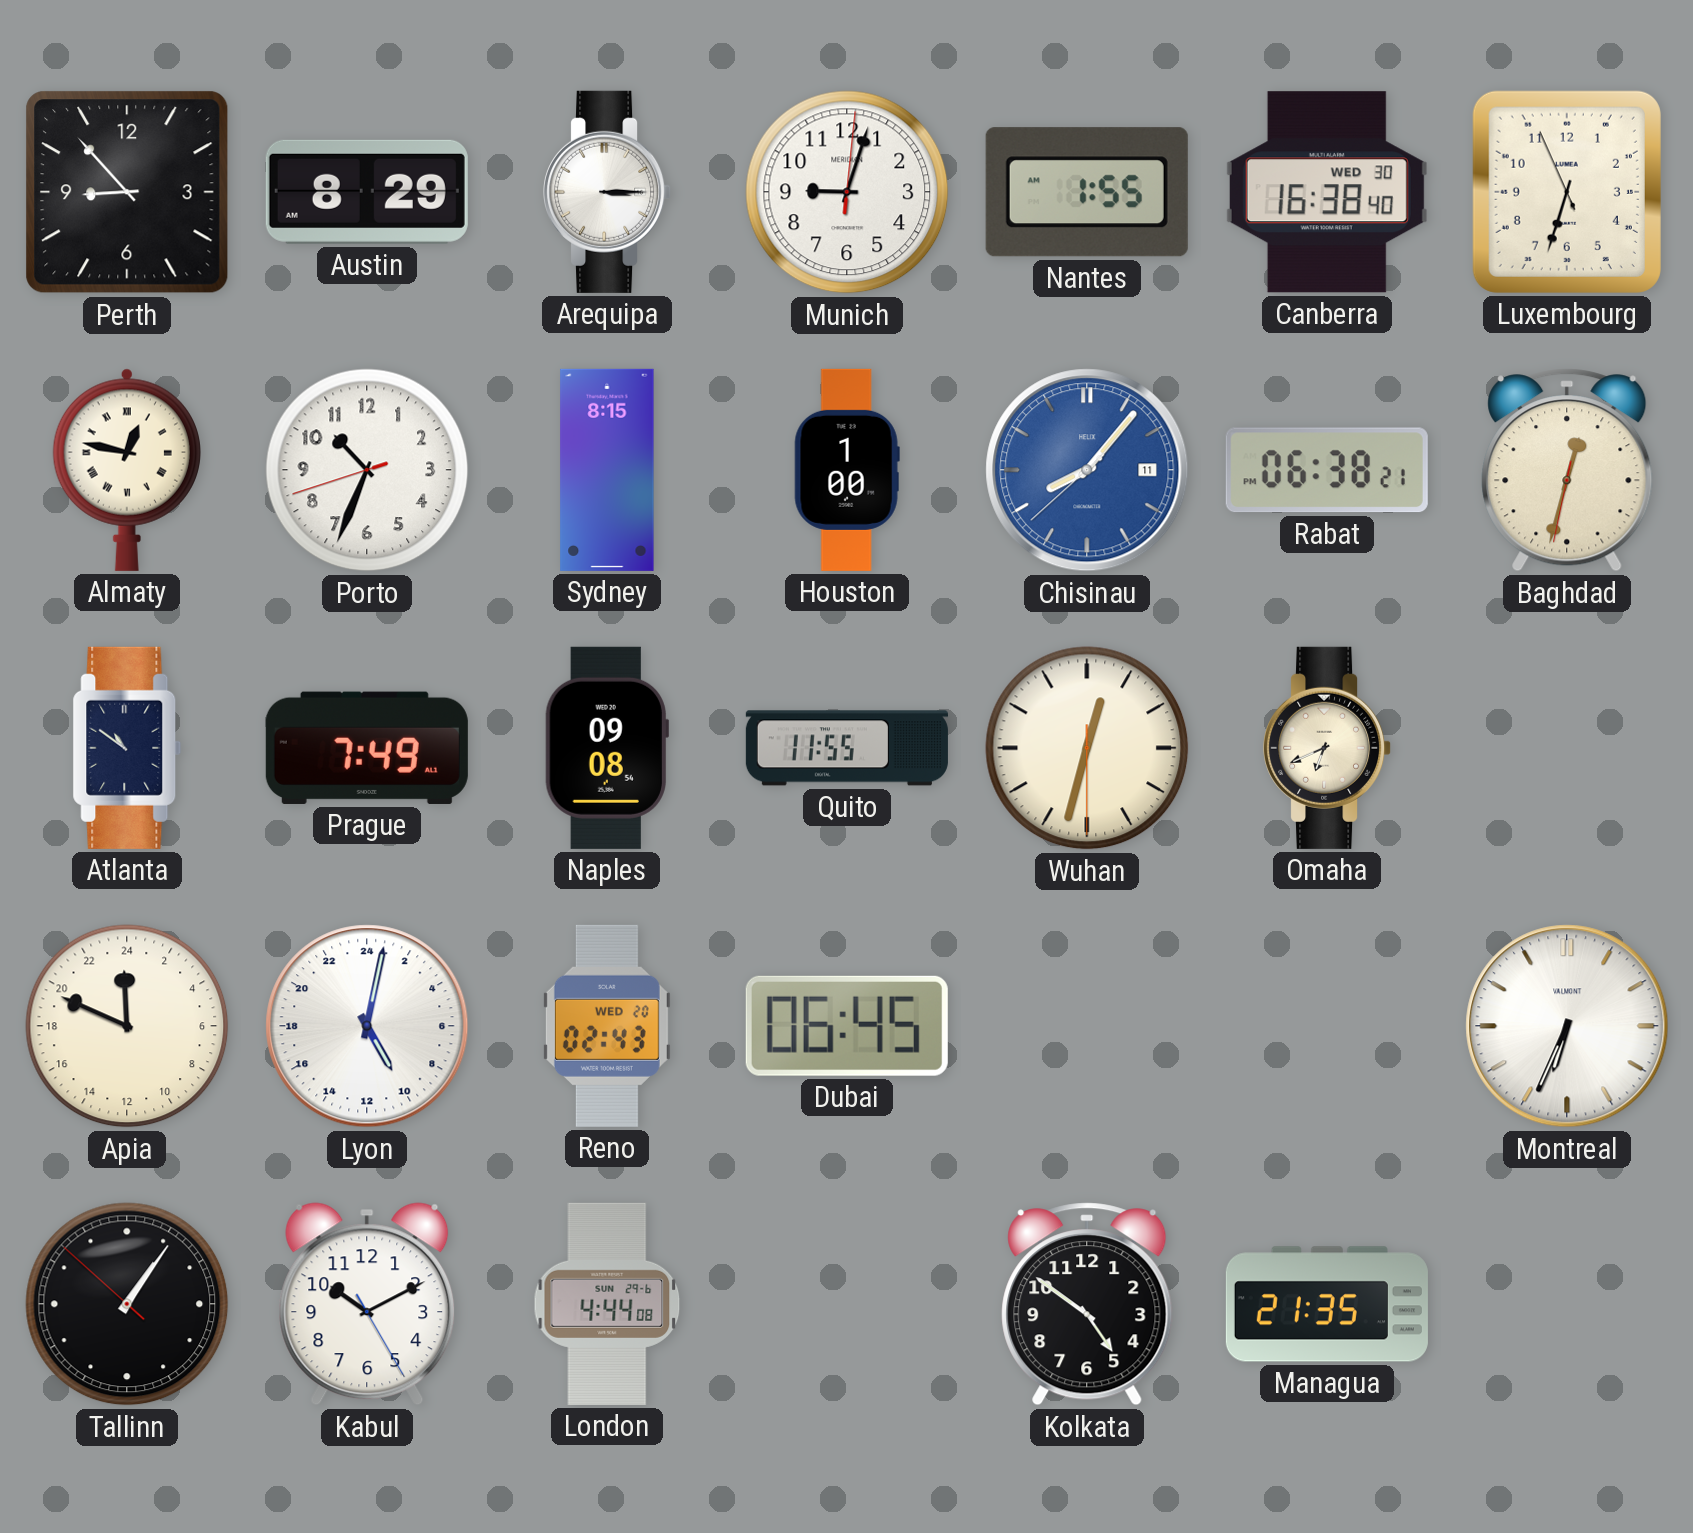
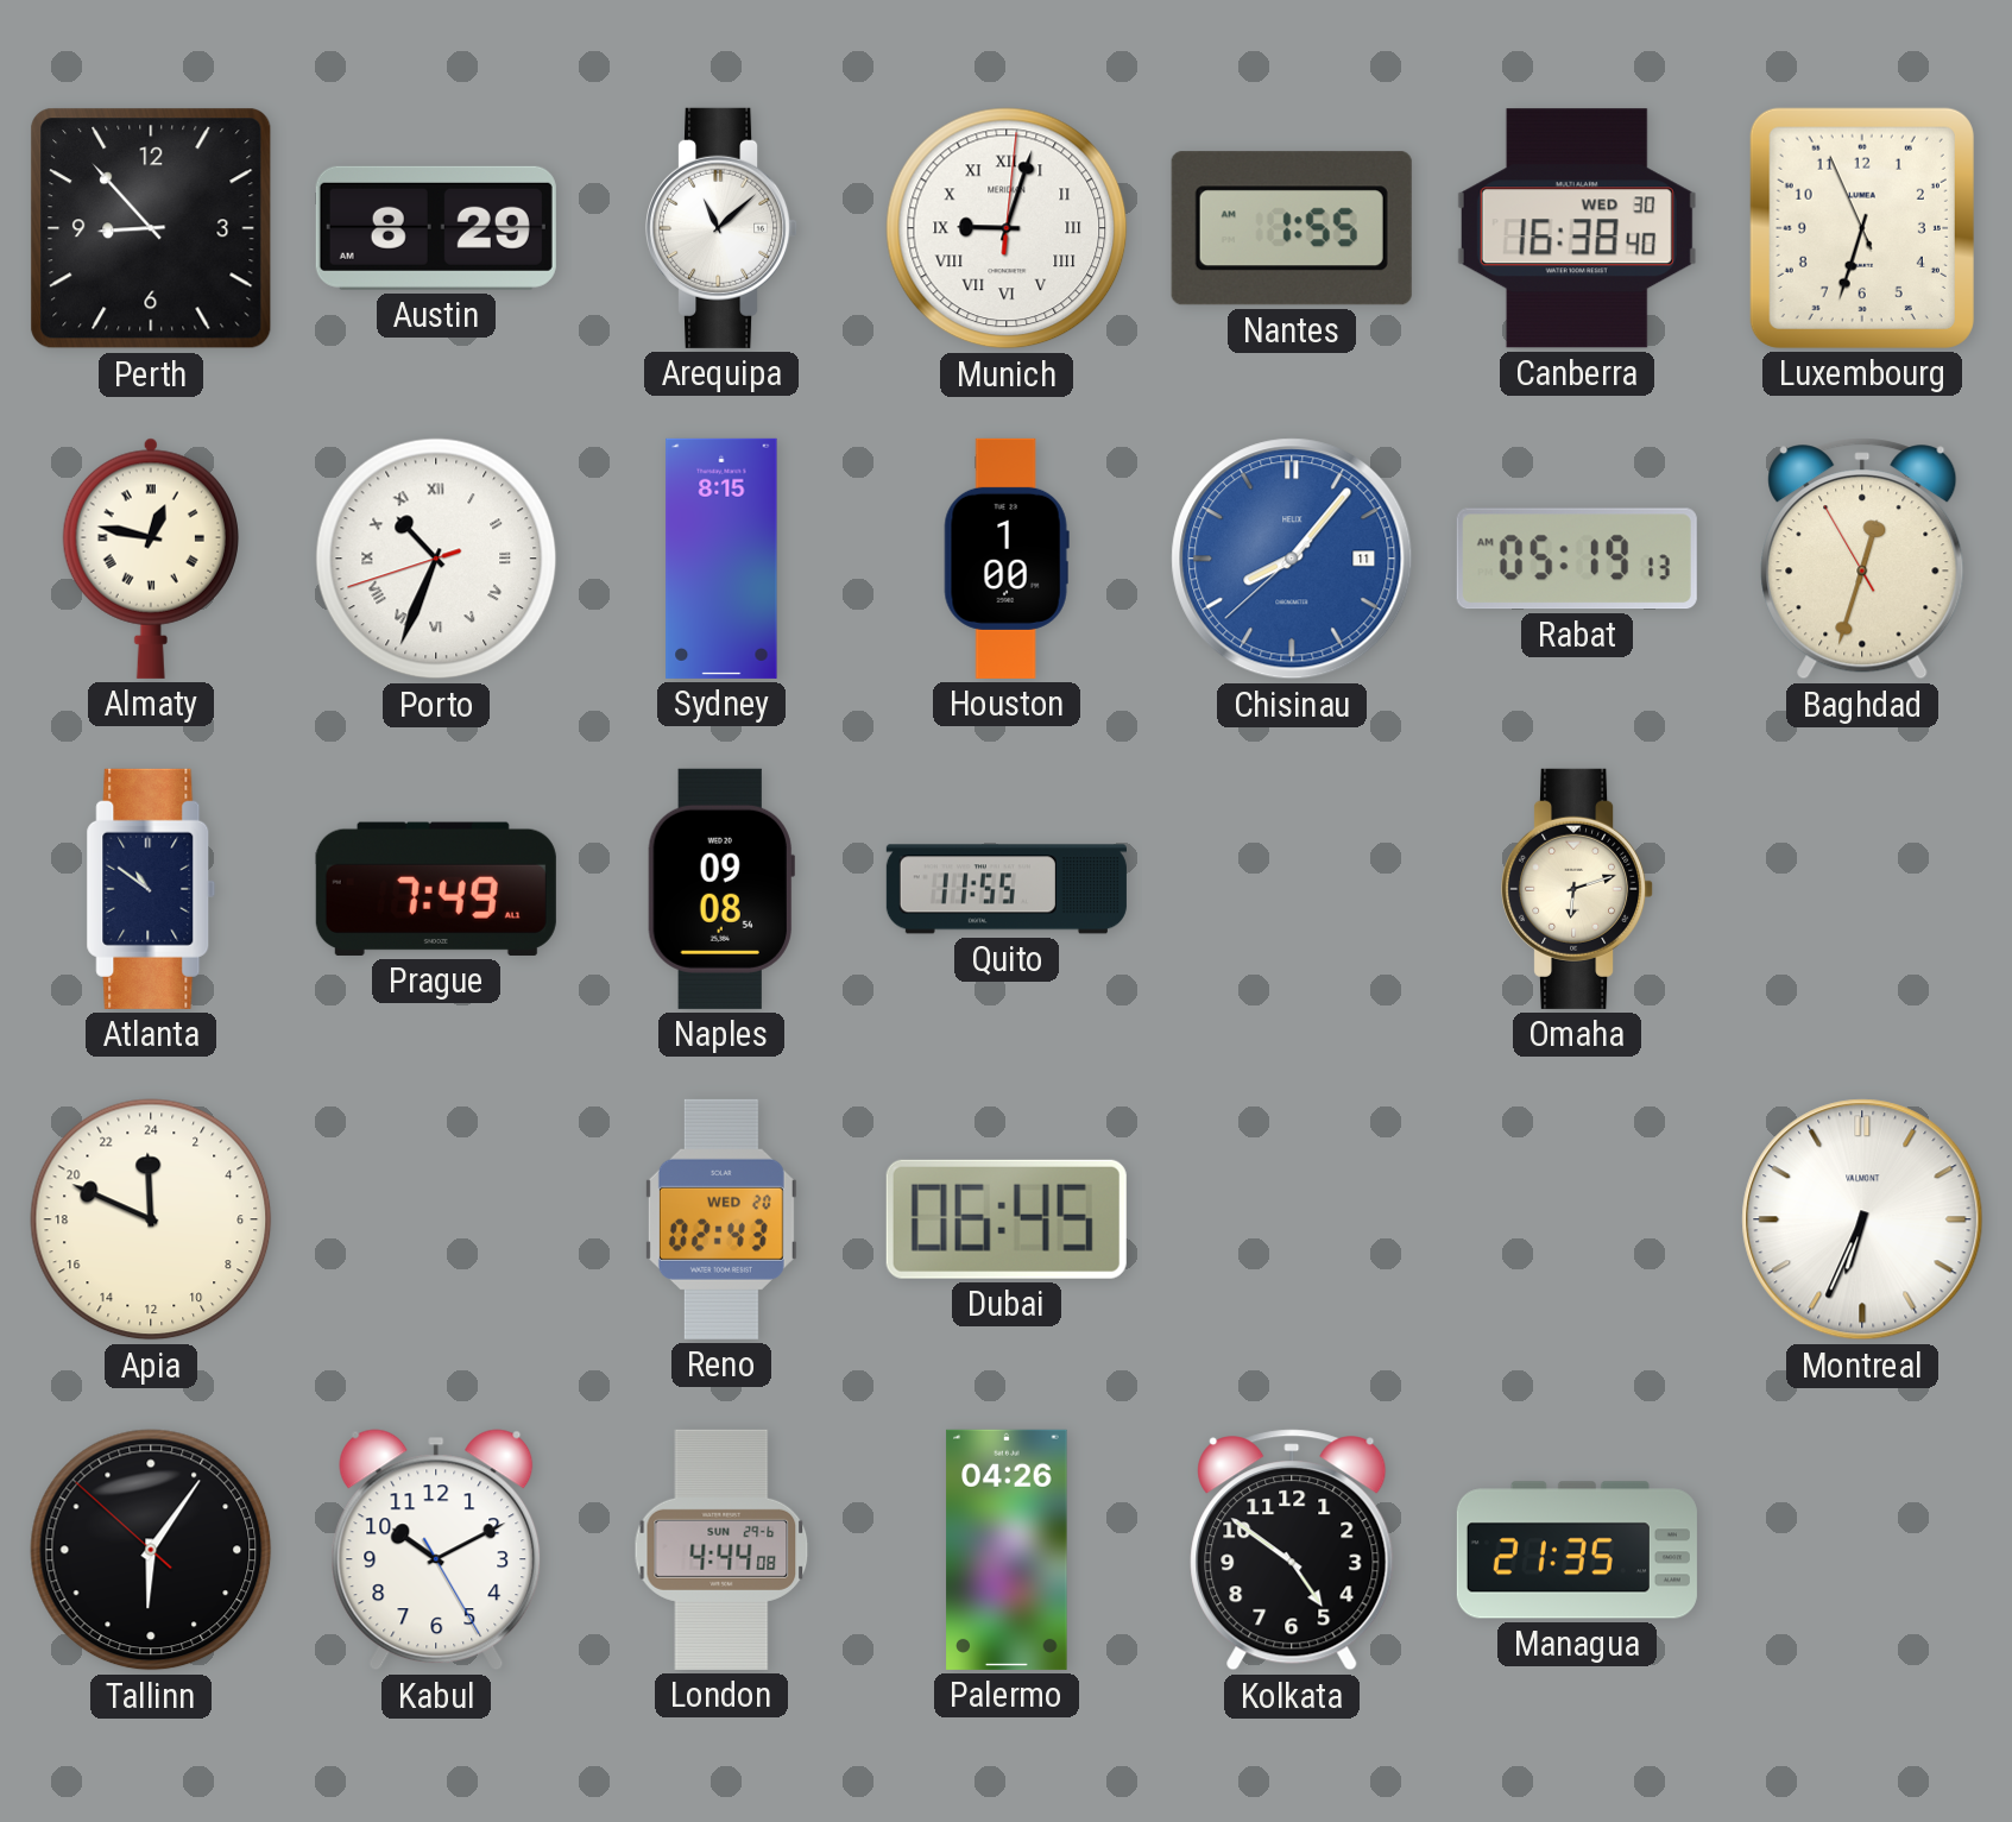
Arequipa: 3:15 -> 11:08
Munich numerals: Arabic -> Roman
Porto numerals: Arabic -> Roman
Rabat: 06:38 -> 05:19
Baghdad: 12:32:32 -> 12:32:55
Wuhan: 12:32 -> none
Omaha: 6:41 -> 6:12
Lyon: 10:02 -> none
Tallinn: 1:05 -> 6:05
Palermo: none -> 04:26
